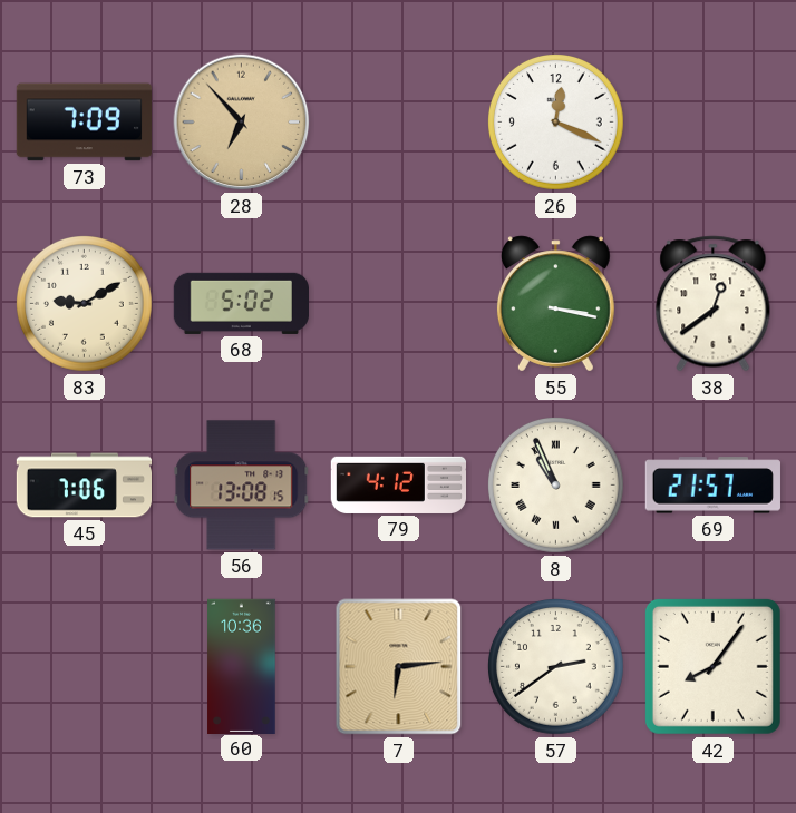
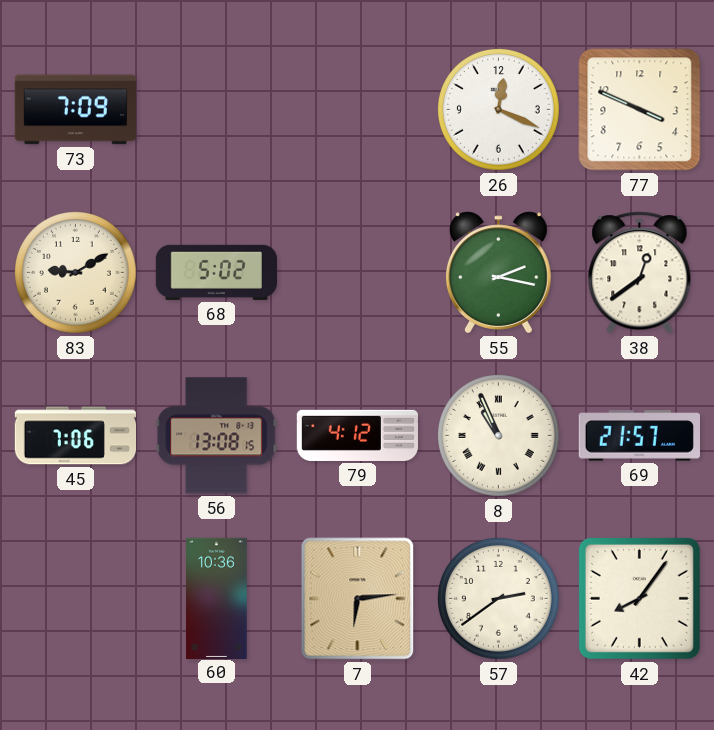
28: 6:53 -> none
77: none -> 3:49
55: 3:17 -> 2:17
